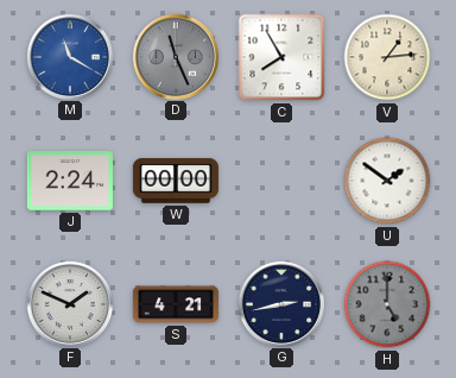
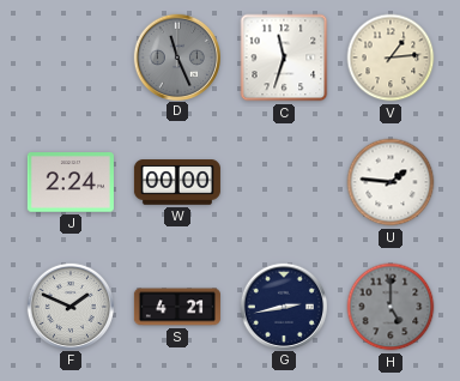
M: 11:20 -> none
C: 7:55 -> 11:33
U: 1:51 -> 1:46
